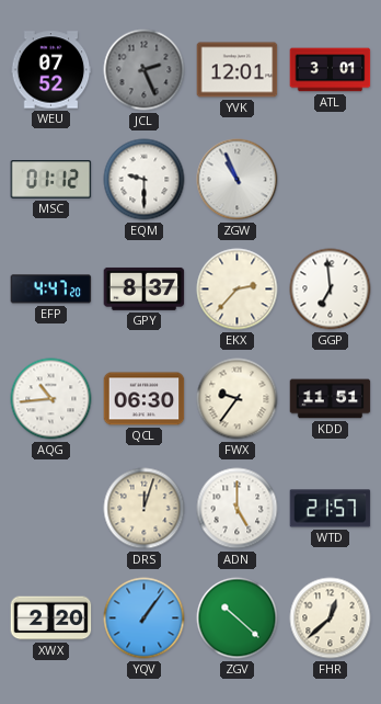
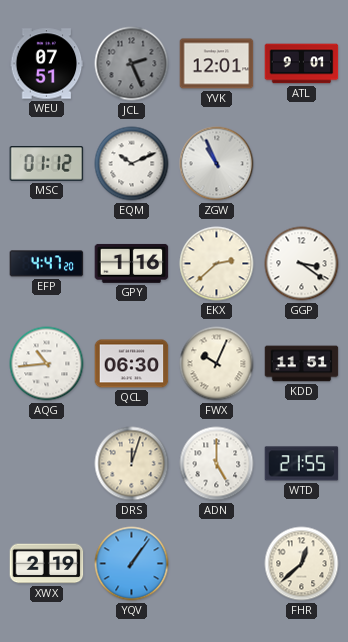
WEU: 07:52 -> 07:51
ATL: 3:01 -> 9:01
EQM: 9:30 -> 10:11
GPY: 8:37 -> 1:16
EKX: 2:37 -> 2:38
GGP: 6:59 -> 3:21
FWX: 9:36 -> 10:04
WTD: 21:57 -> 21:55
XWX: 2:20 -> 2:19
ZGV: 10:22 -> none
